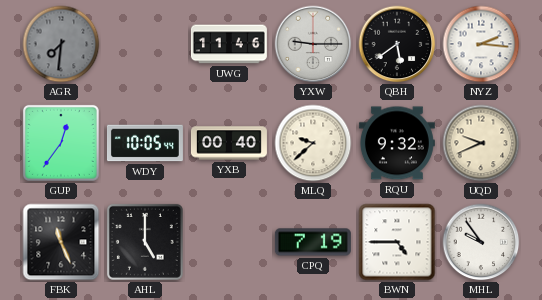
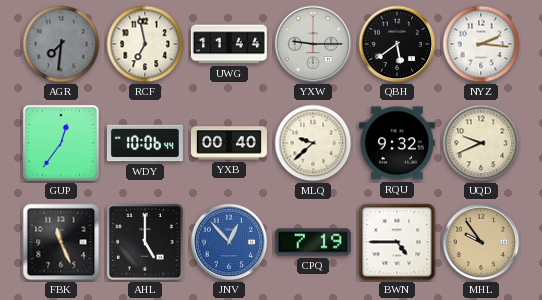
RCF: none -> 6:58
UWG: 11:46 -> 11:44
WDY: 10:05 -> 10:06
JNV: none -> 12:53
MHL dial: white -> champagne
